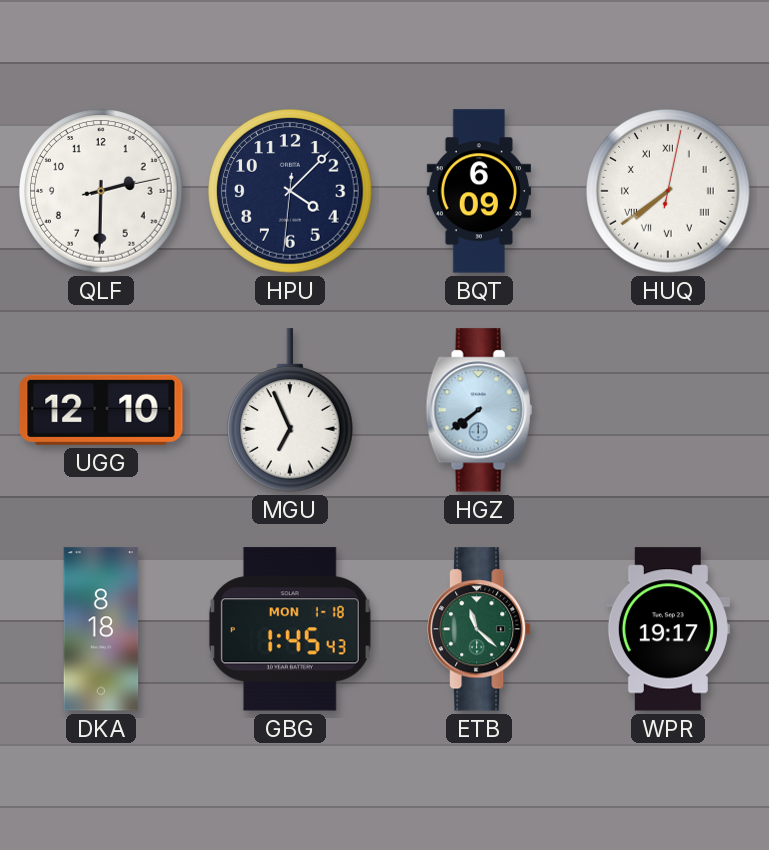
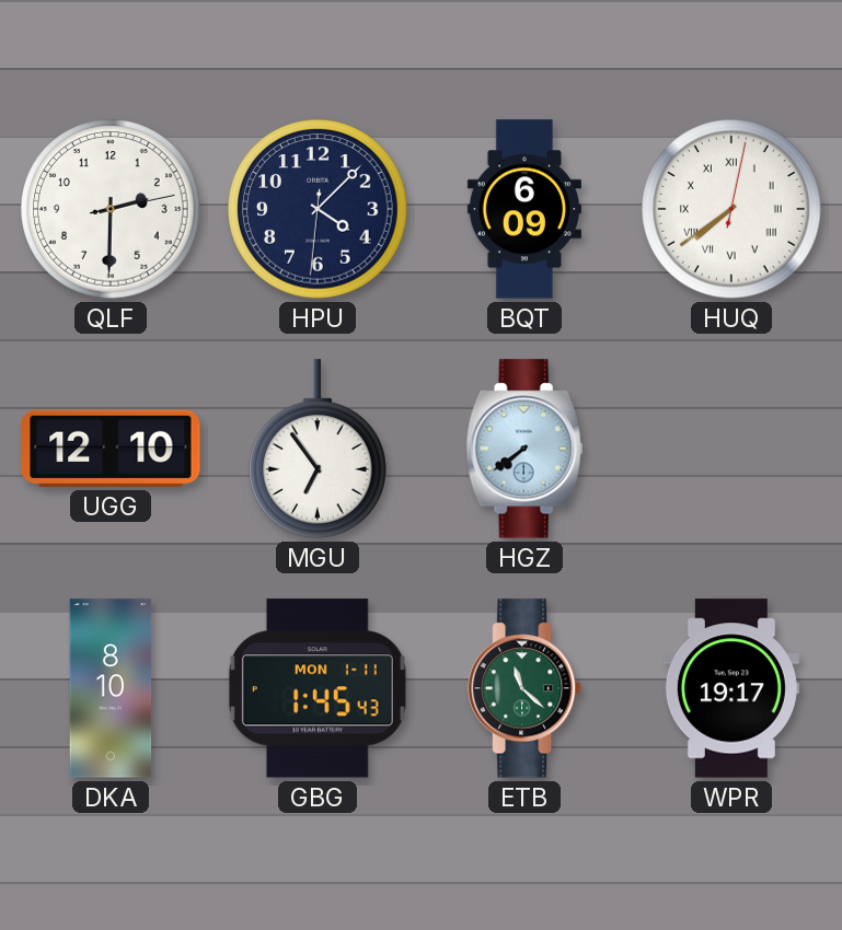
MGU: 6:56 -> 6:54
DKA: 8:18 -> 8:10
GBG date: MON 1-18 -> MON 1-11
